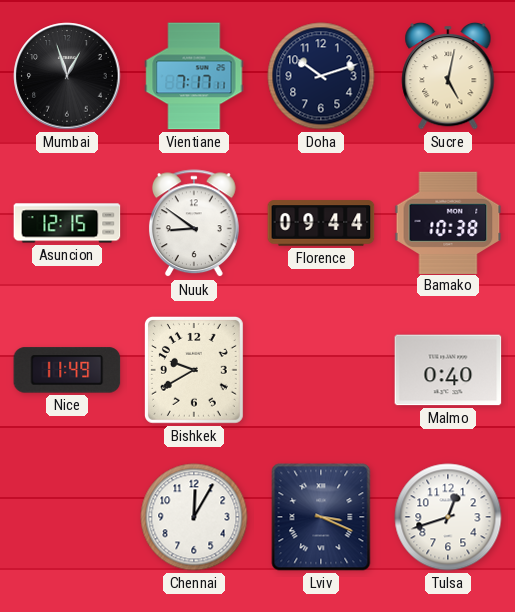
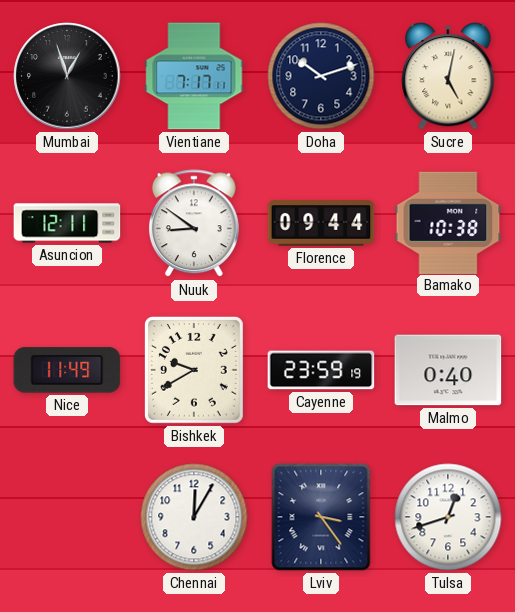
Asuncion: 12:15 -> 12:11
Cayenne: none -> 23:59
Lviv: 3:19 -> 3:24
